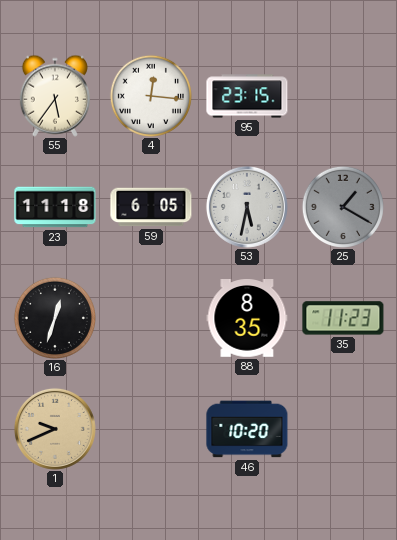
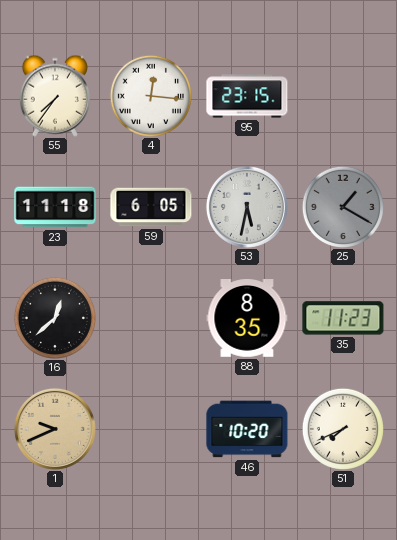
55: 5:36 -> 7:36
16: 12:33 -> 12:38
51: none -> 7:41
